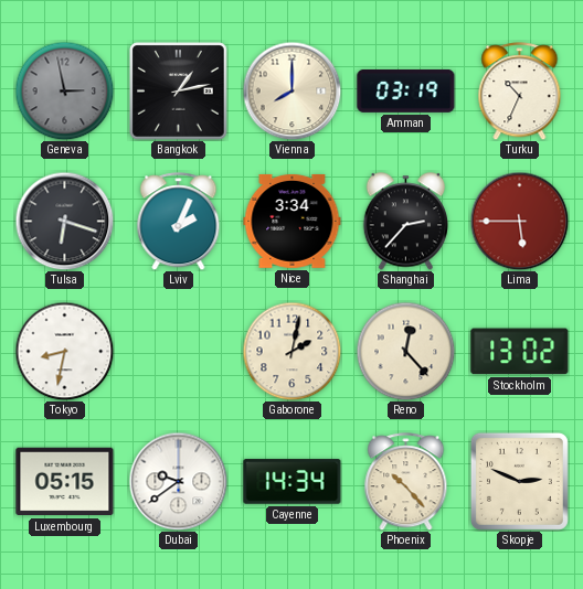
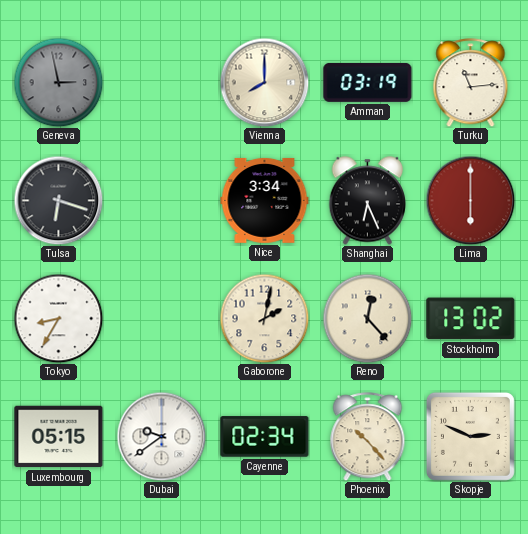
Bangkok: 1:13 -> none
Turku: 10:34 -> 11:14
Lviv: 2:04 -> none
Shanghai: 2:37 -> 6:26
Lima: 5:45 -> 6:00
Tokyo: 8:32 -> 8:35
Cayenne: 14:34 -> 02:34
